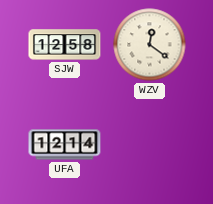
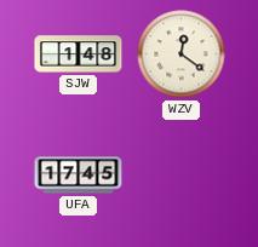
SJW: 12:58 -> 1:48
UFA: 12:14 -> 17:45
